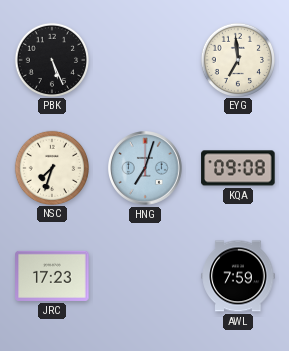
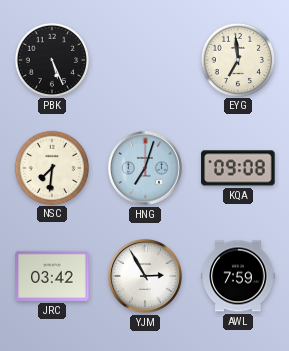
NSC: 7:33 -> 7:31
JRC: 17:23 -> 03:42
YJM: none -> 2:55
